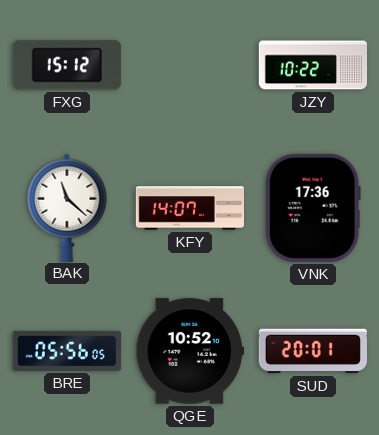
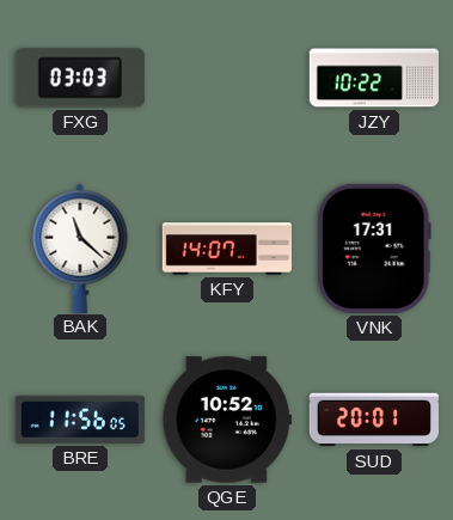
FXG: 15:12 -> 03:03
VNK: 17:36 -> 17:31
BRE: 05:56 -> 11:56
